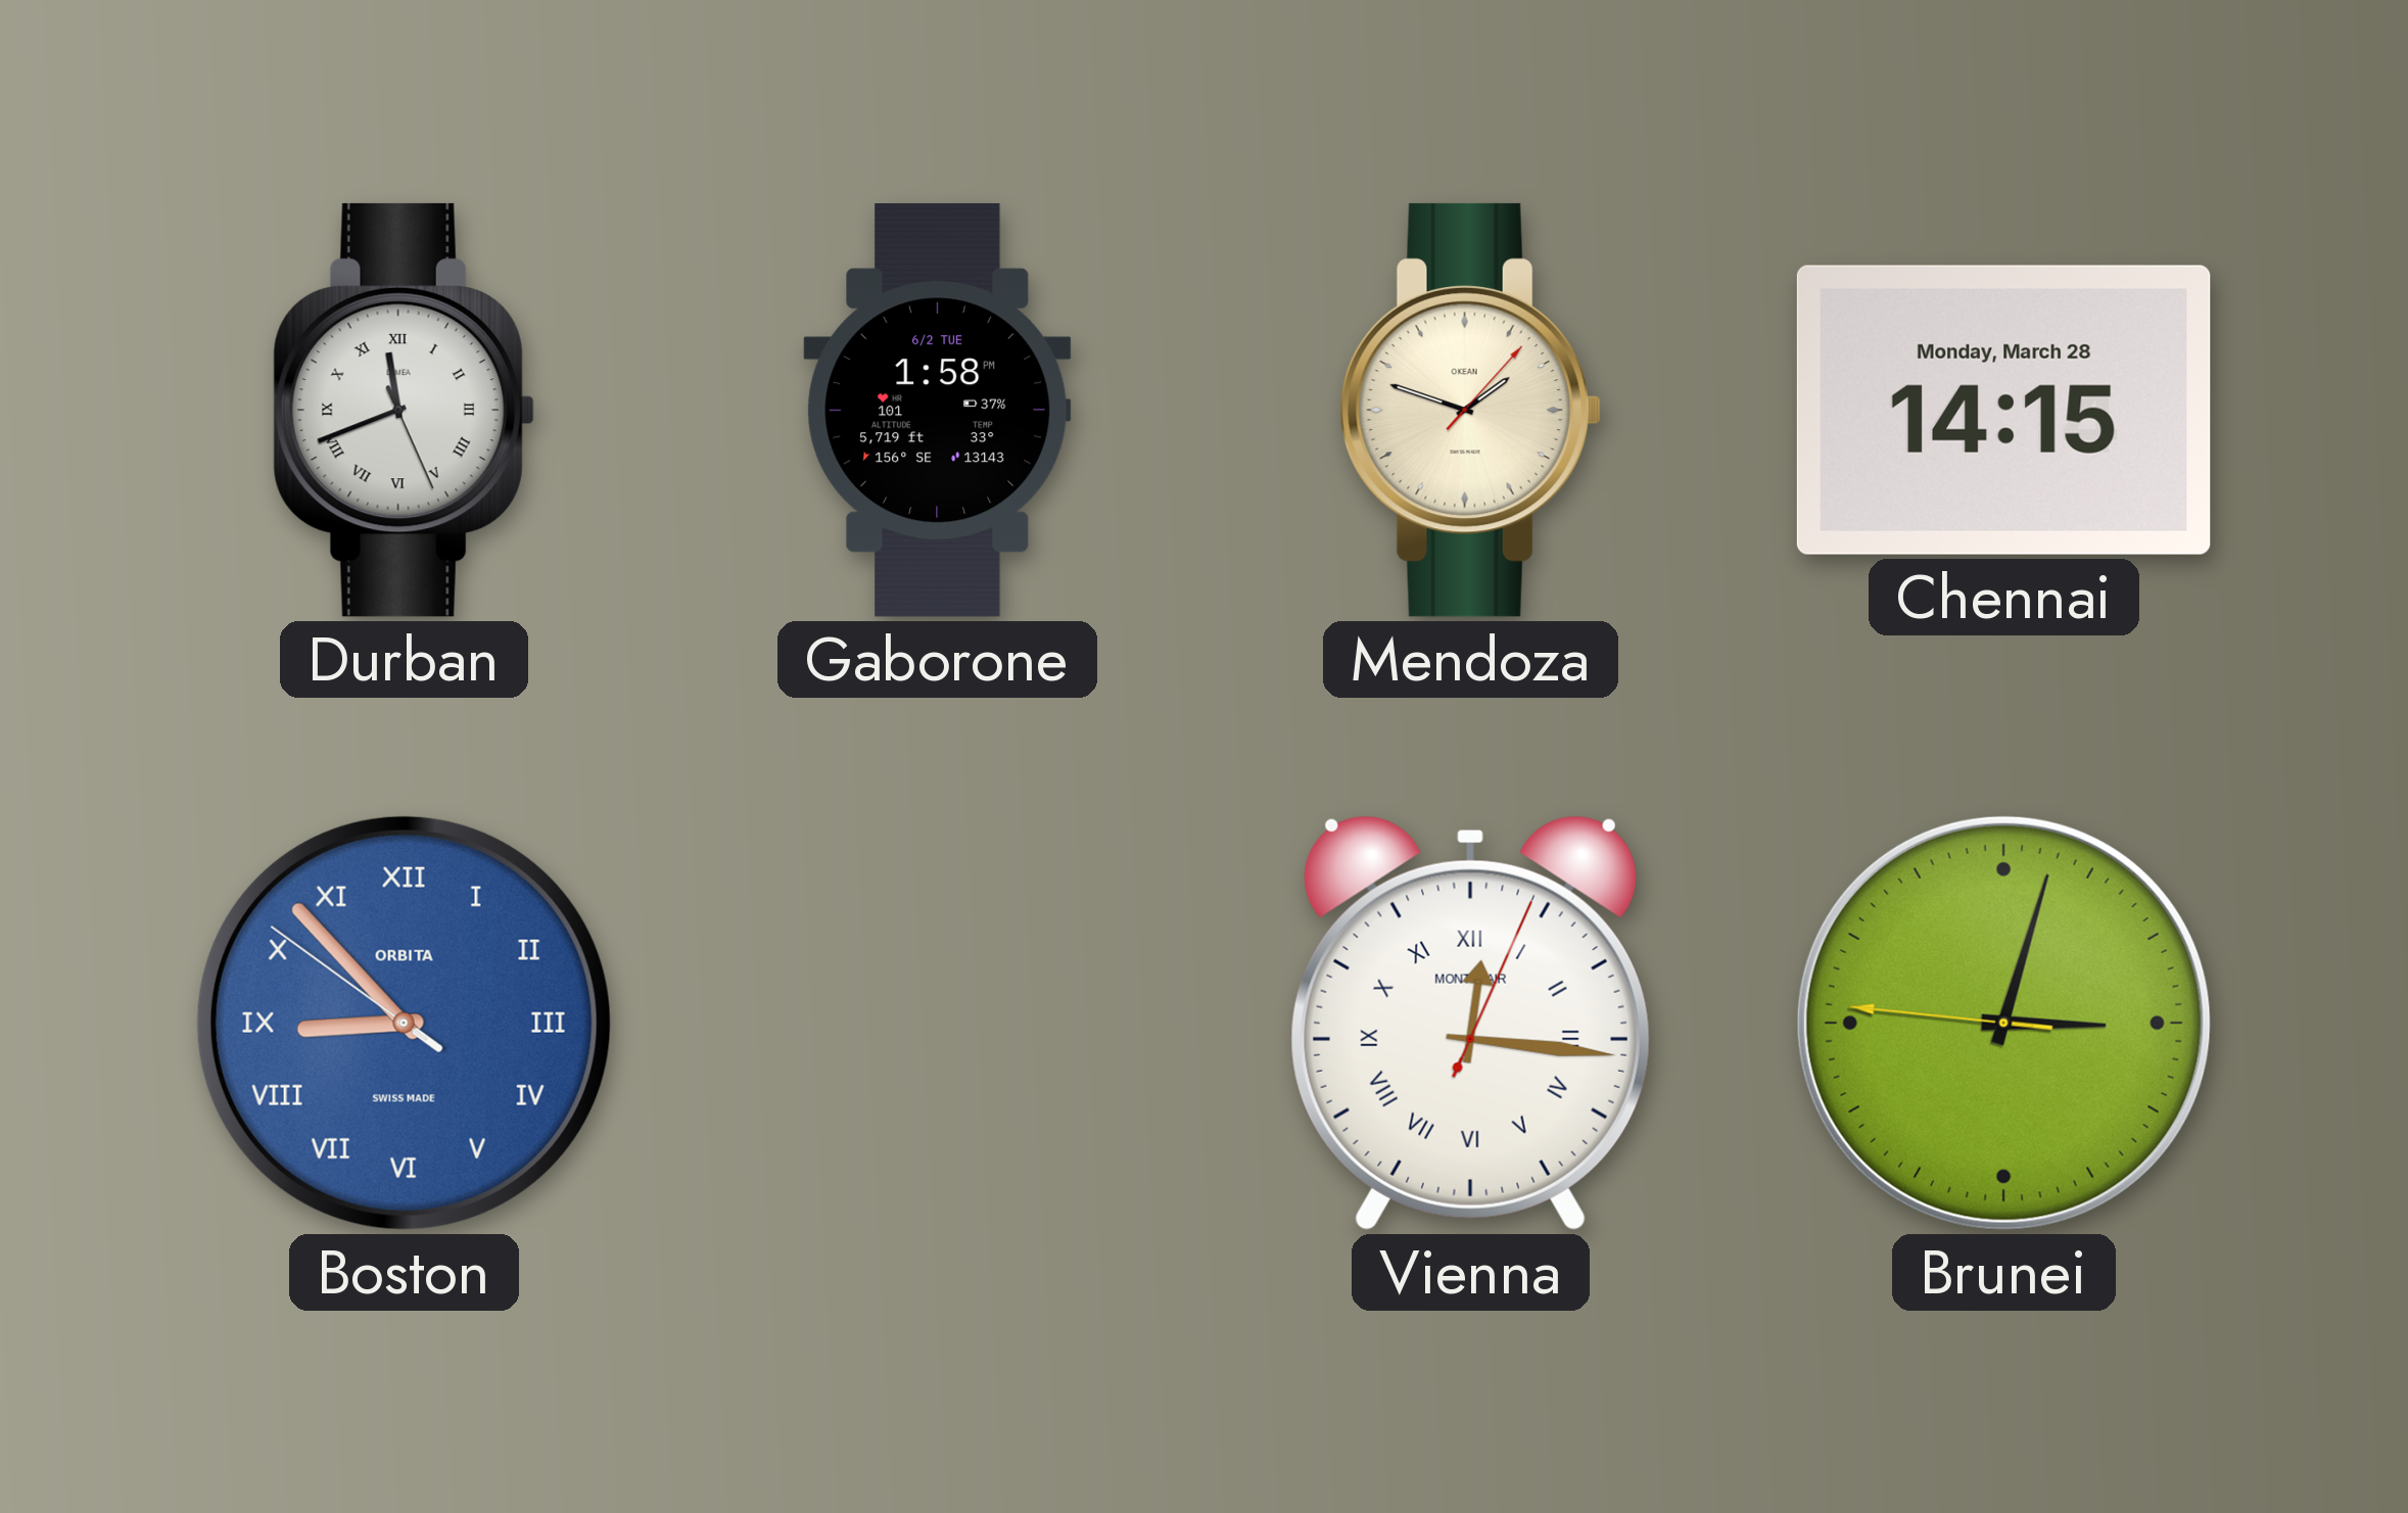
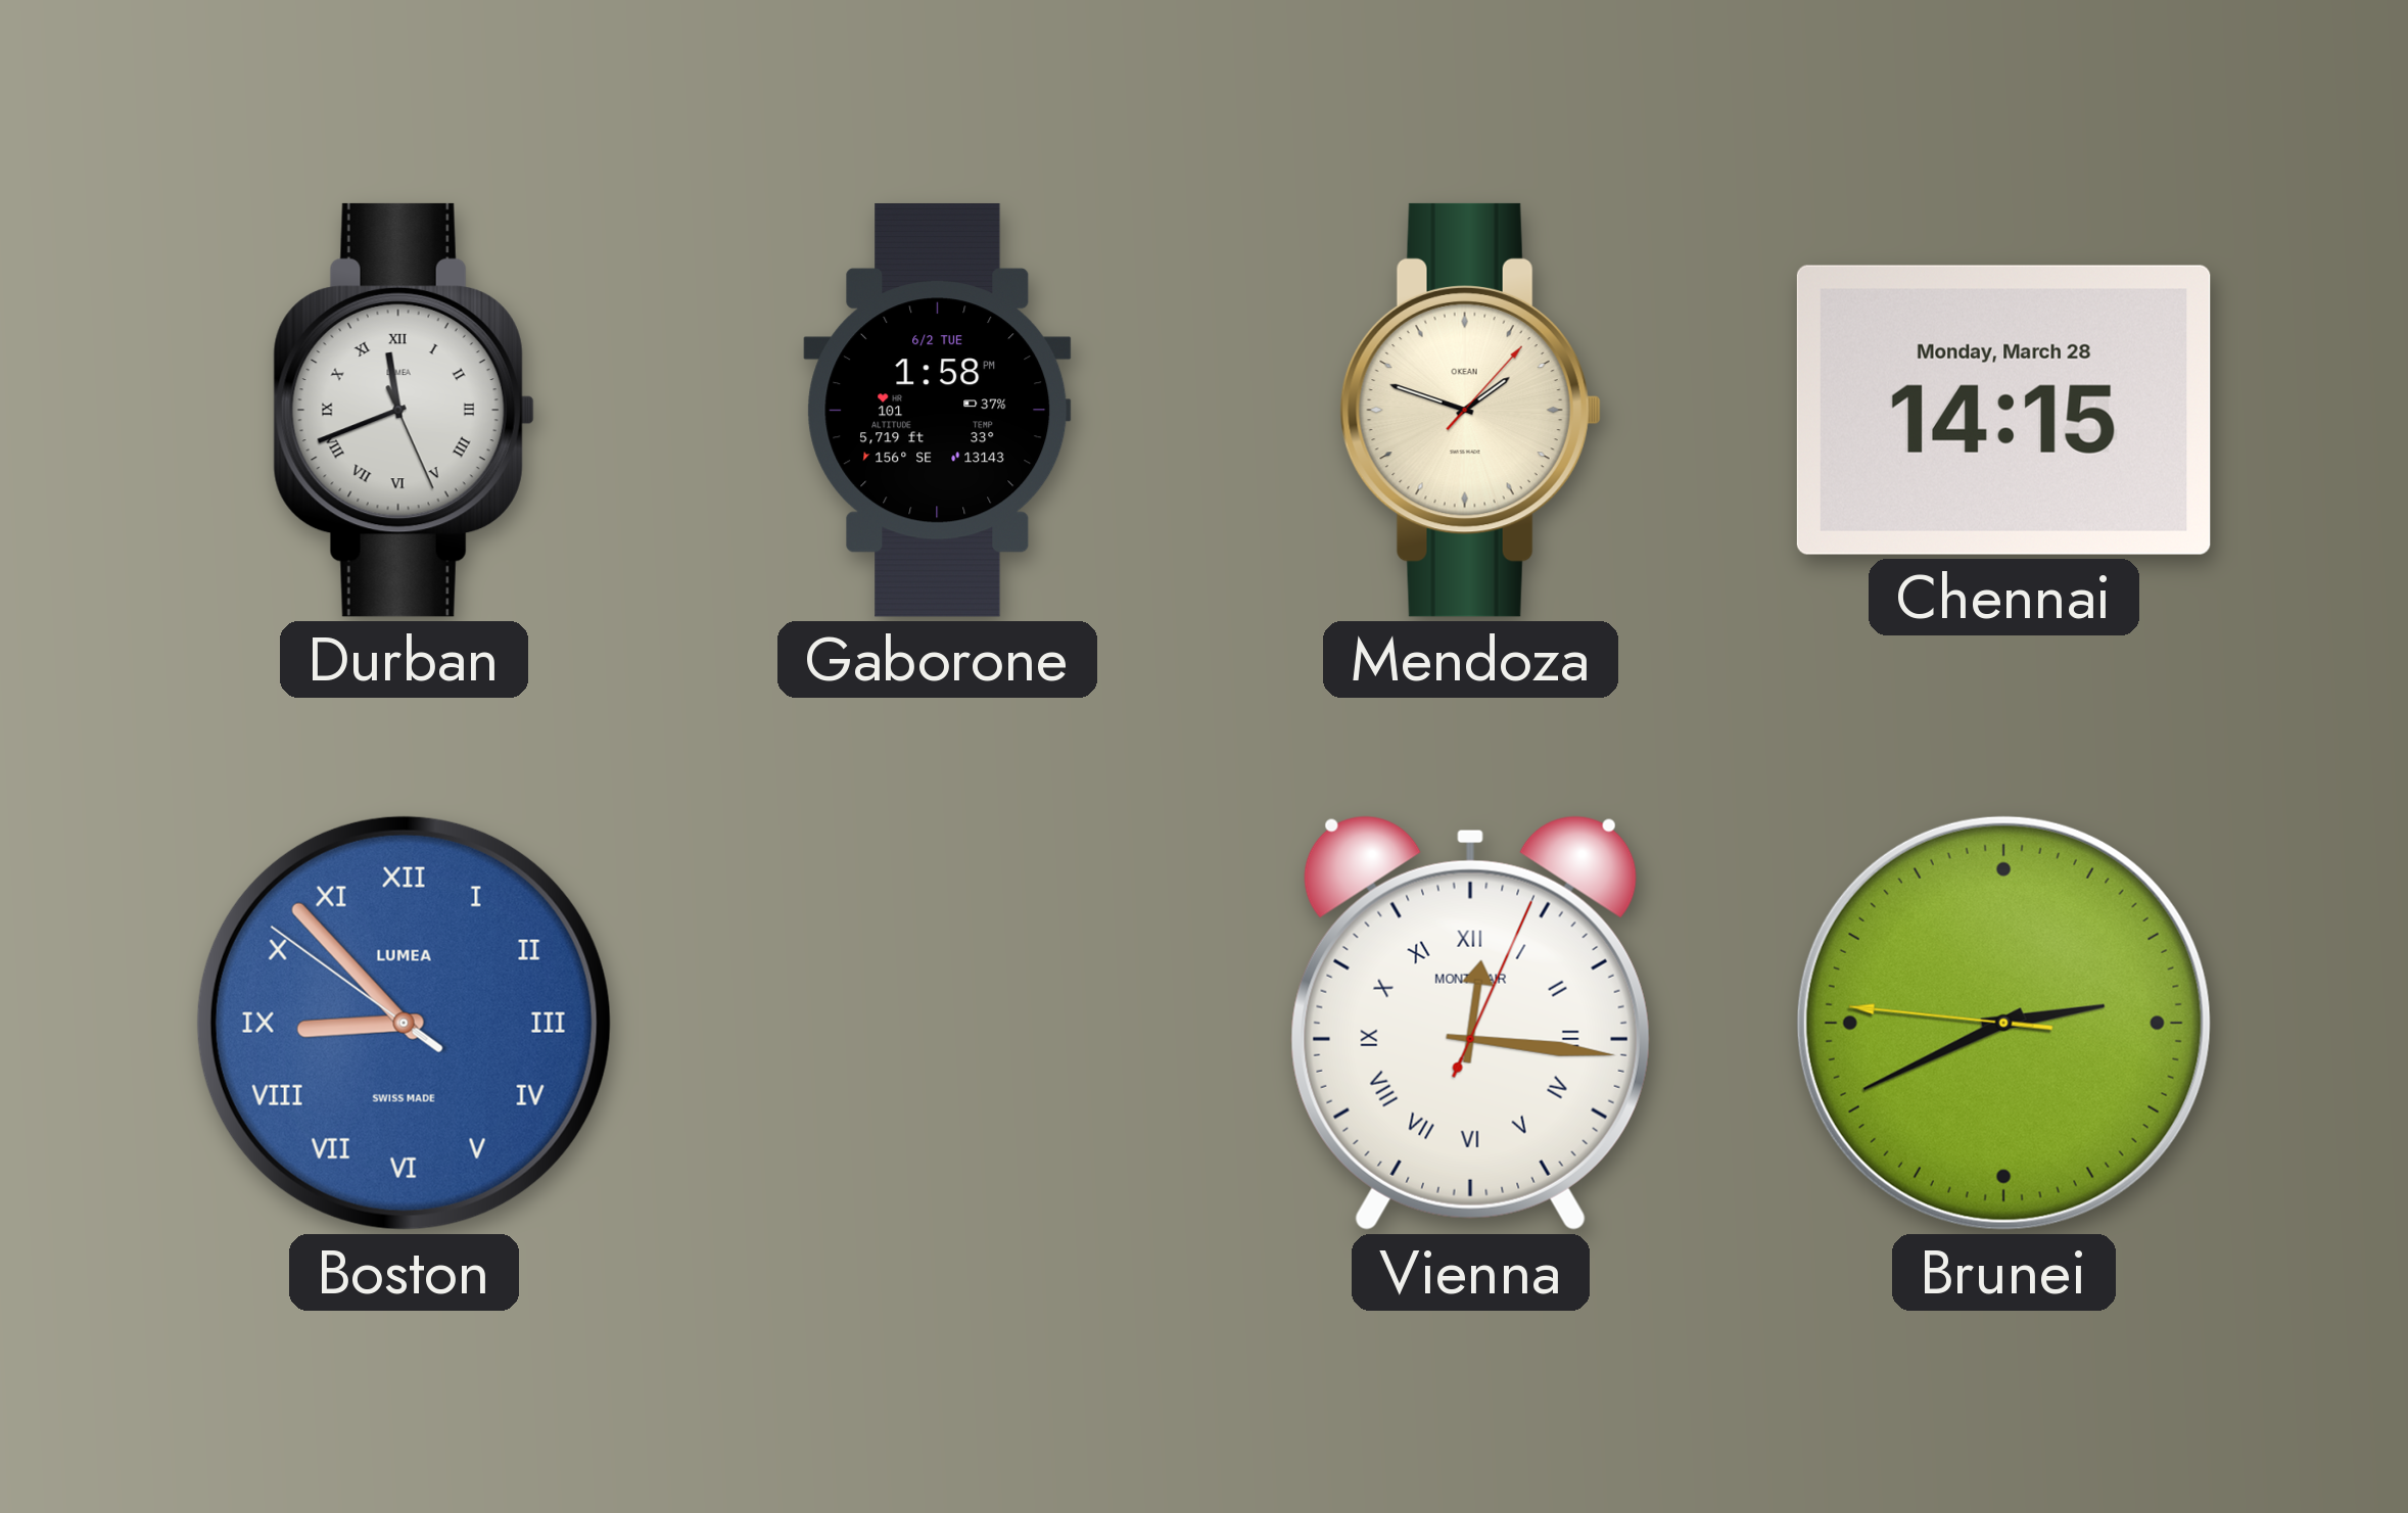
Boston brand: ORBITA -> LUMEA
Brunei: 3:02 -> 2:40
